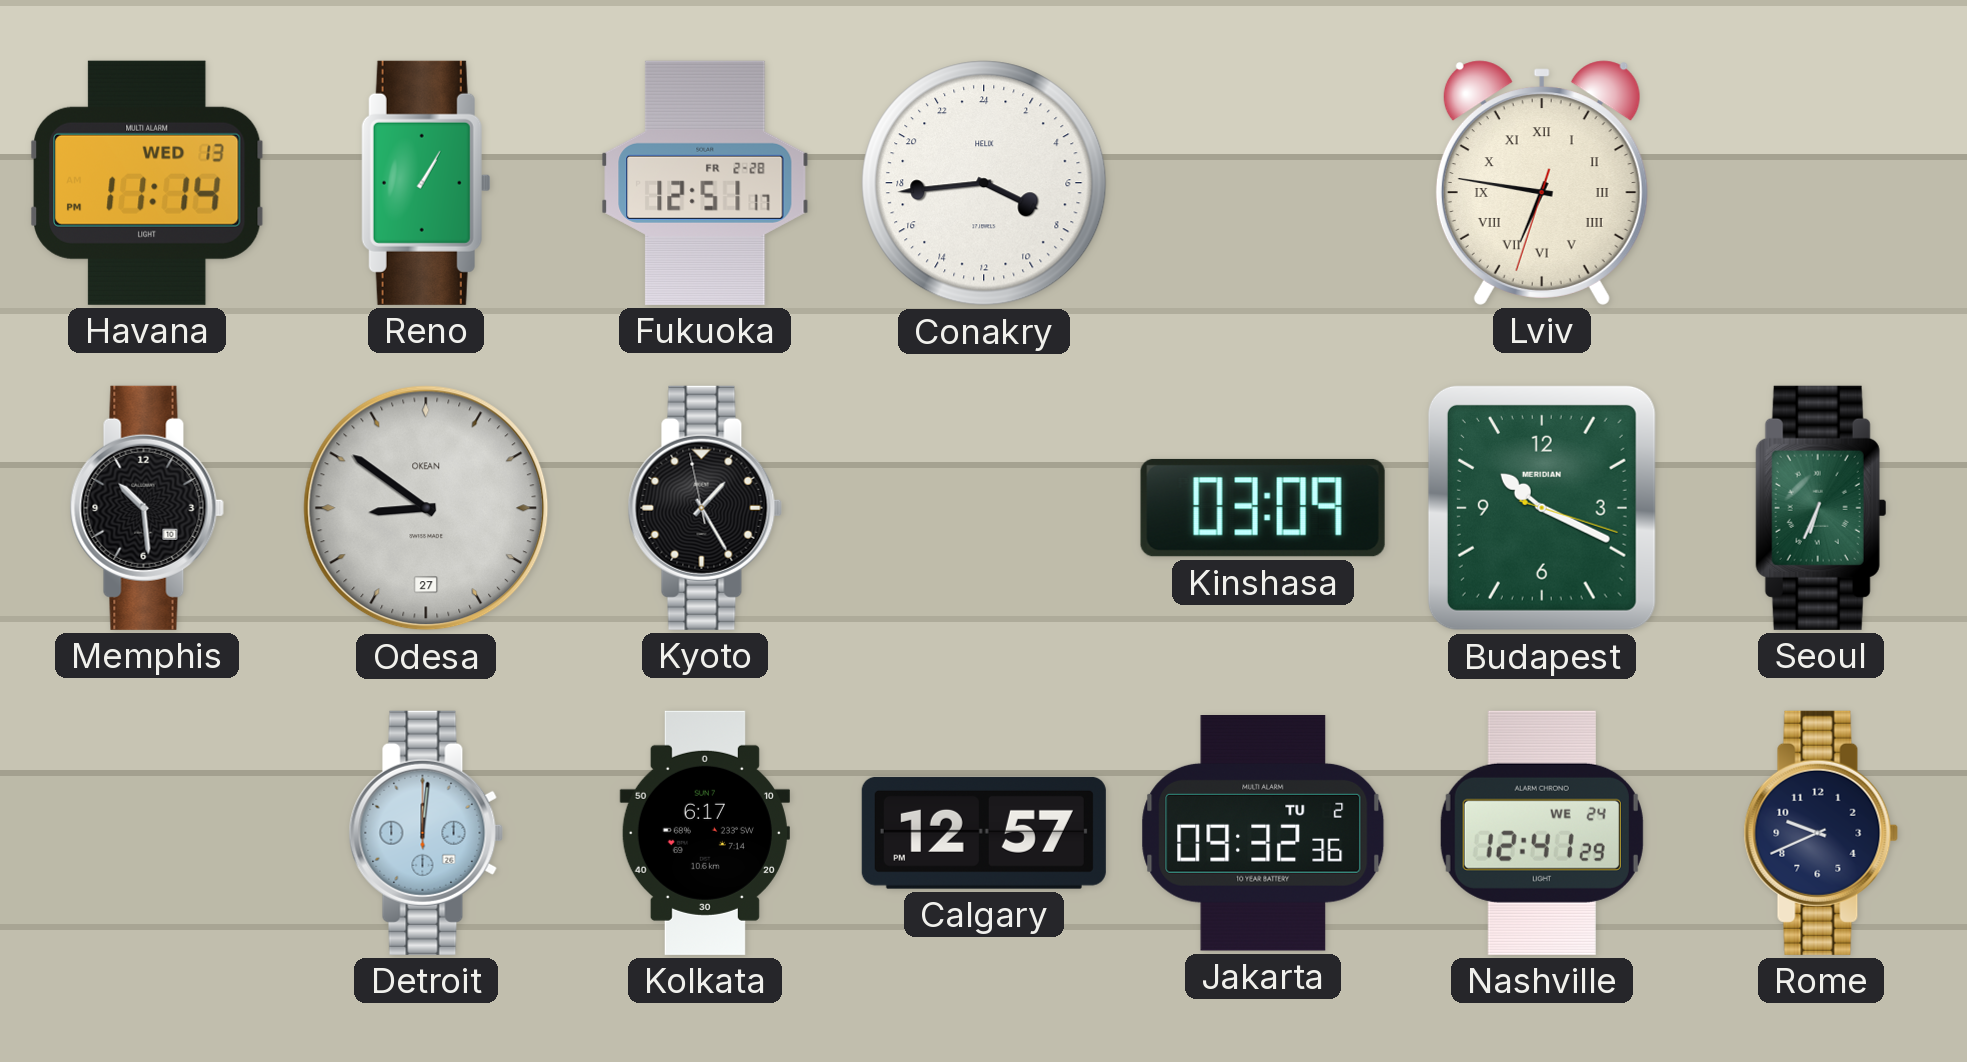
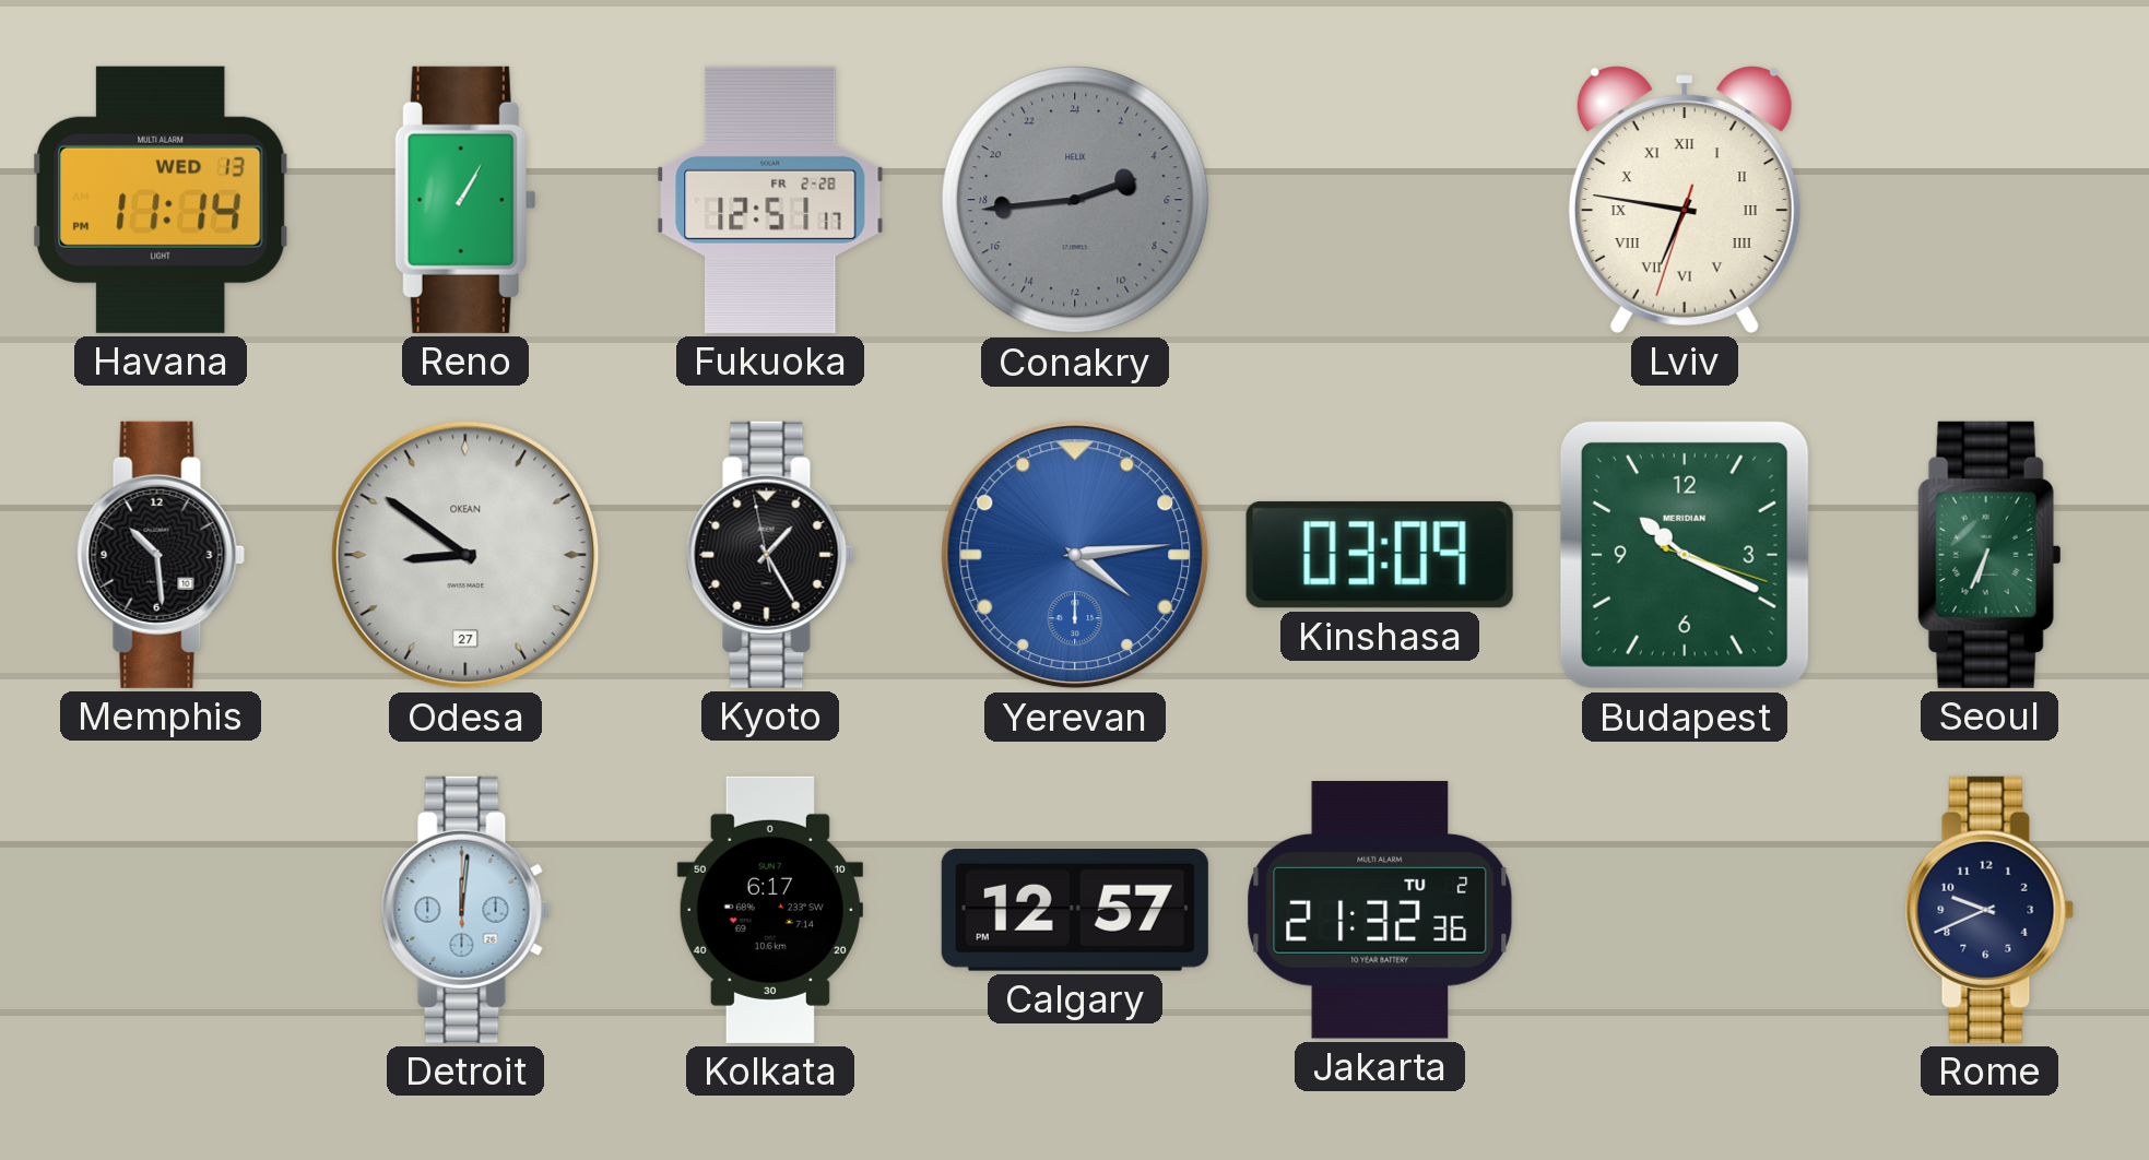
Conakry: 7:44 -> 4:44
Conakry dial: white -> grey
Yerevan: none -> 4:14
Jakarta: 09:32 -> 21:32
Nashville: 12:41 -> none
